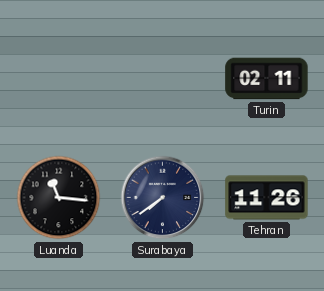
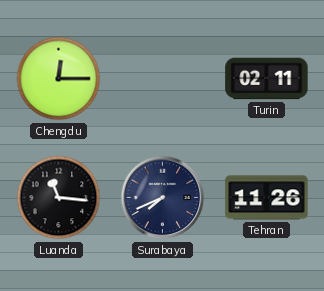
Chengdu: none -> 12:15
Surabaya: 7:39 -> 7:41
